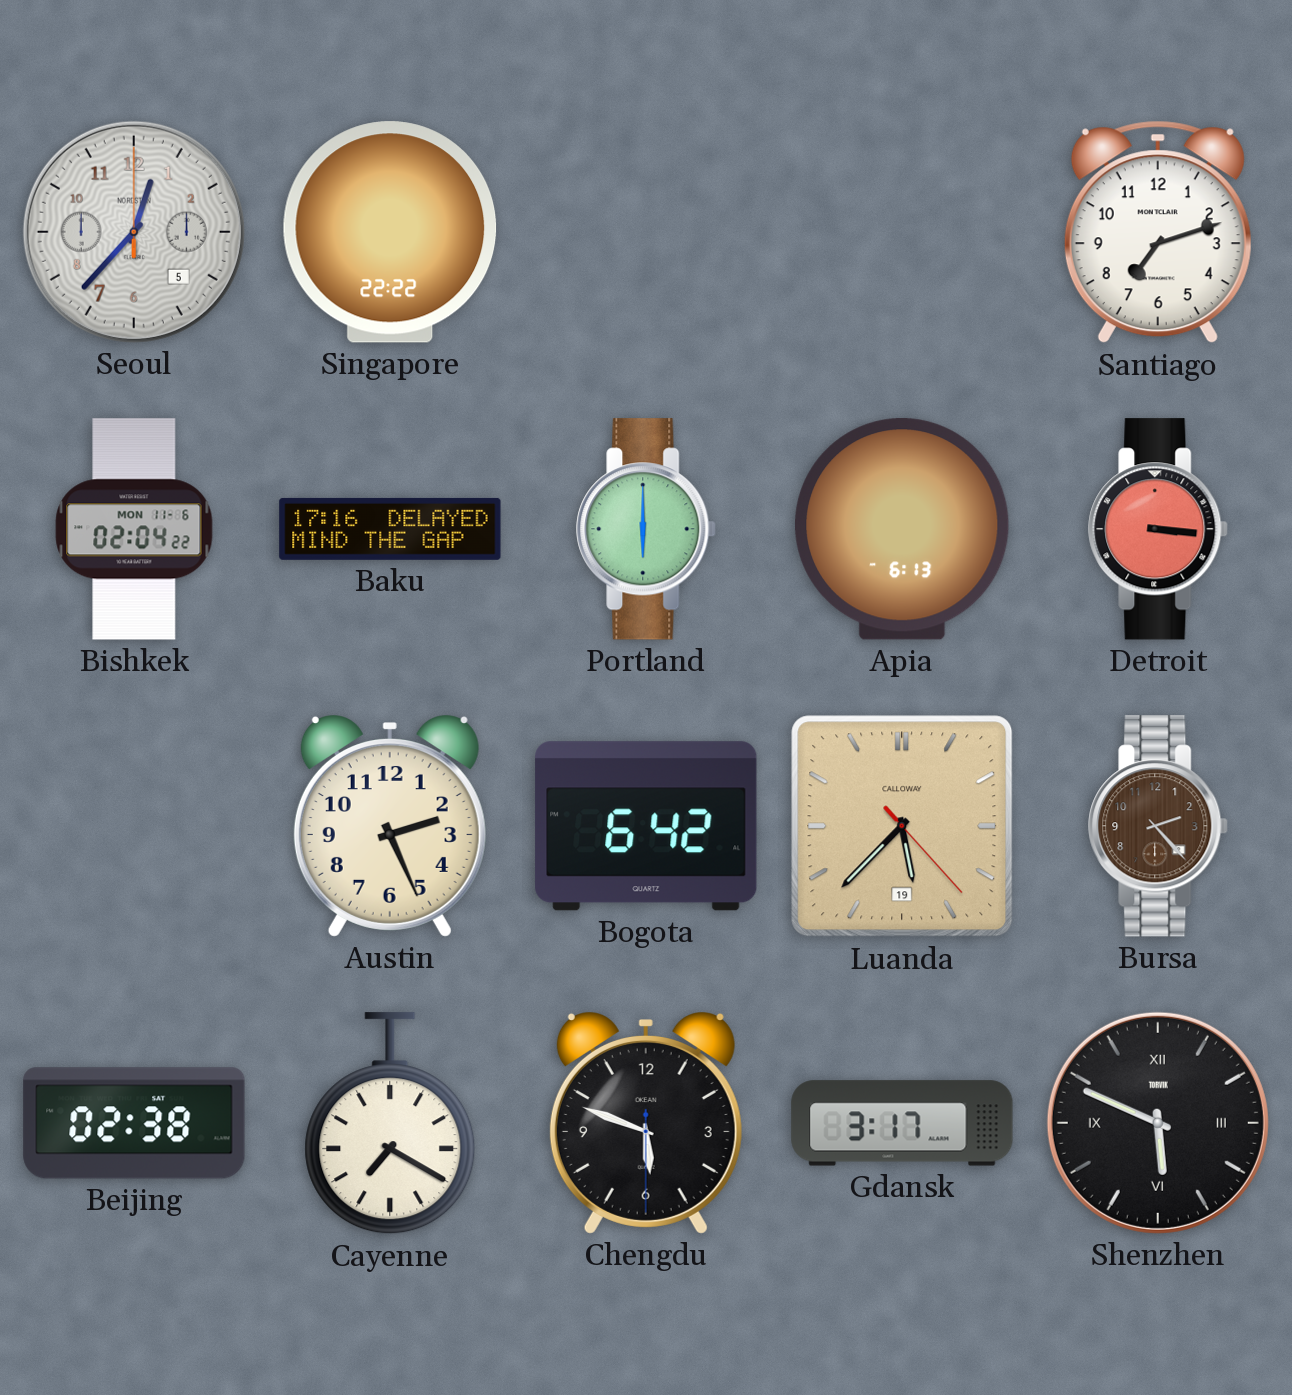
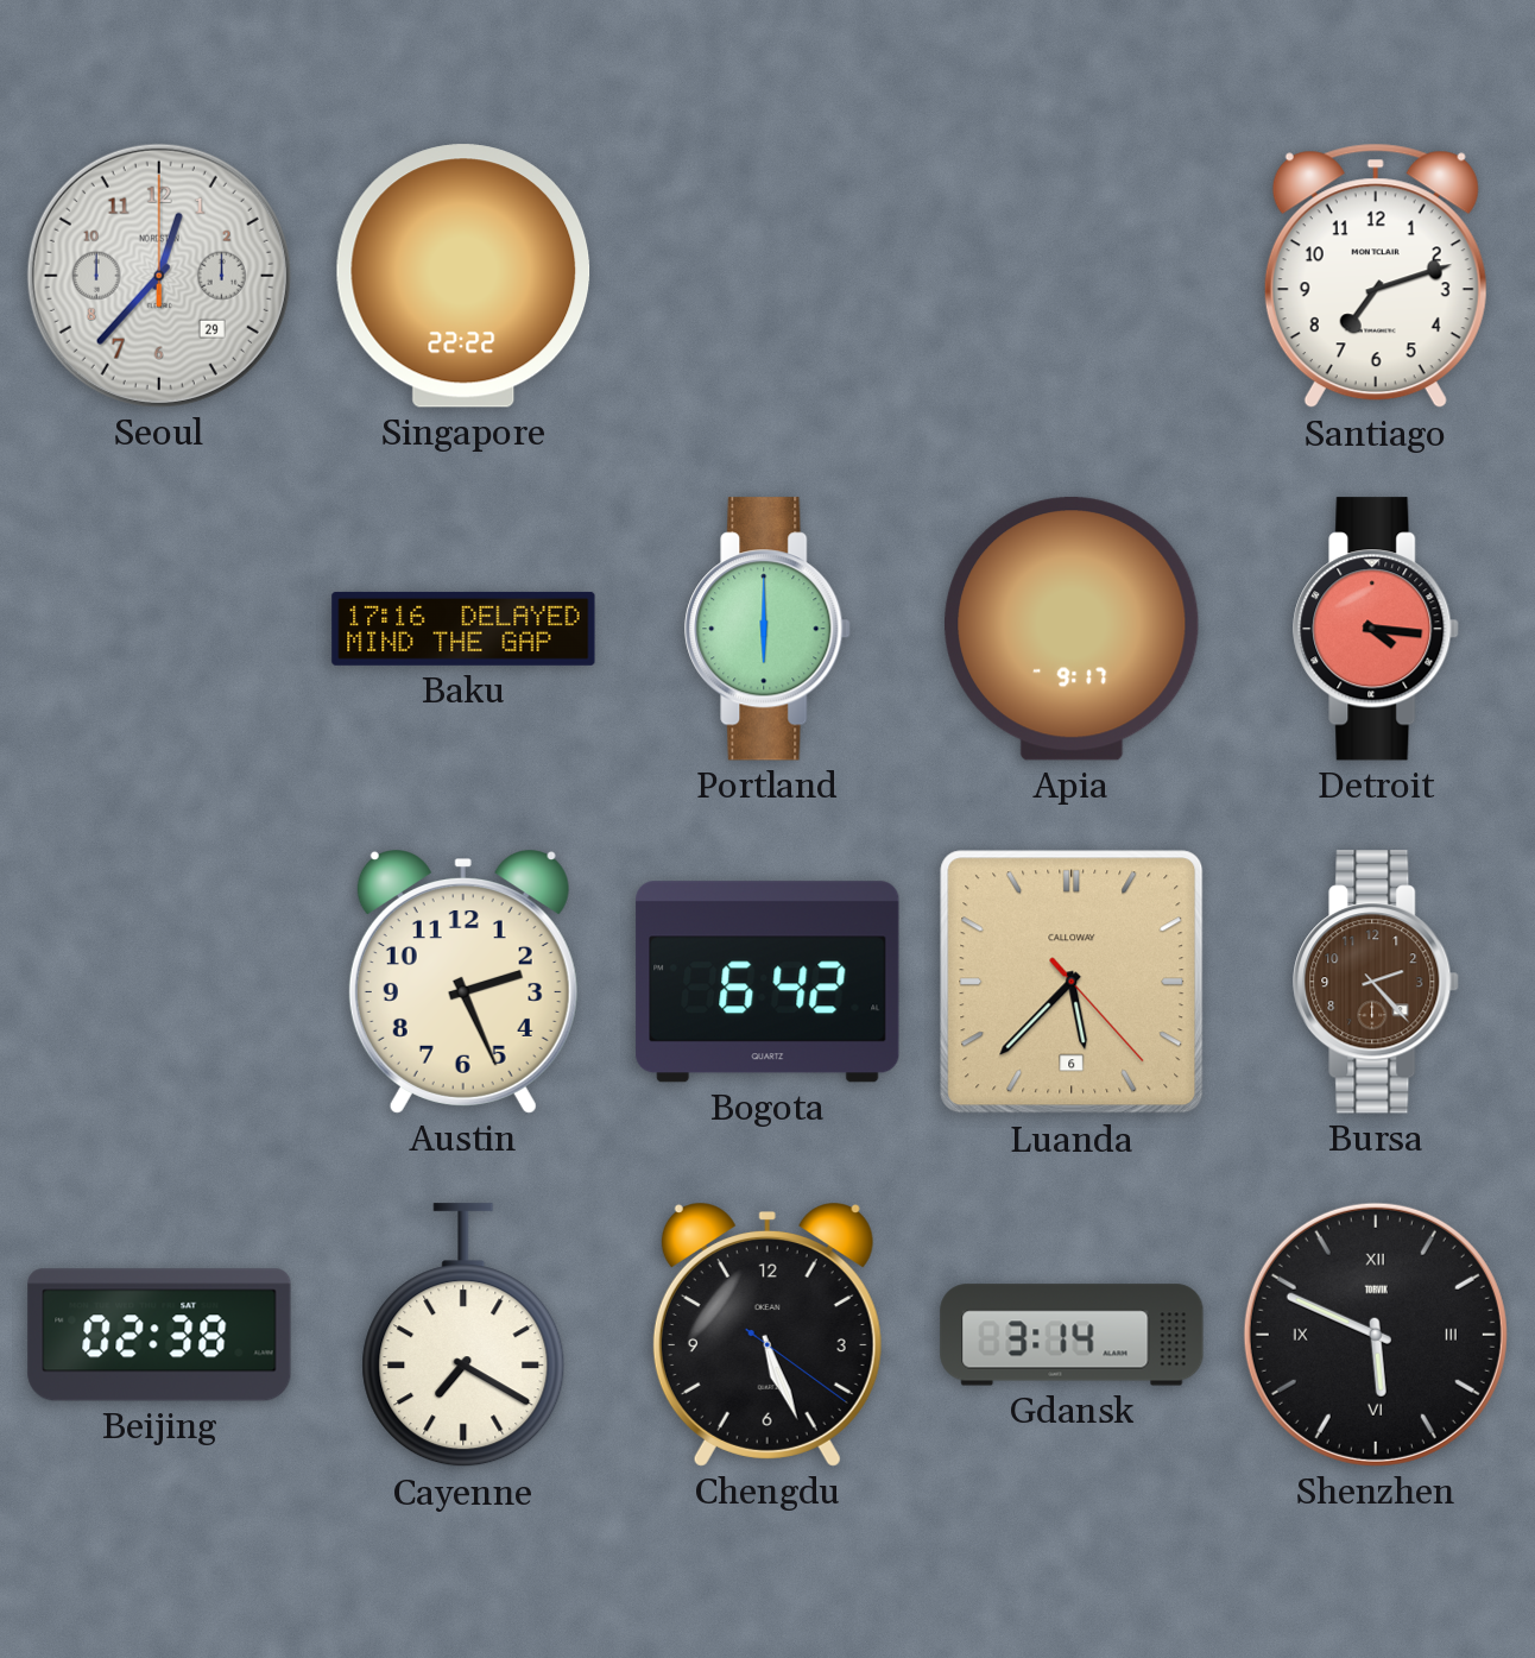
Seoul date: 5 -> 29
Bishkek: 02:04 -> none
Apia: 6:13 -> 9:17
Detroit: 3:16 -> 4:16
Luanda date: 19 -> 6
Chengdu: 5:48 -> 5:26
Gdansk: 3:17 -> 3:14
